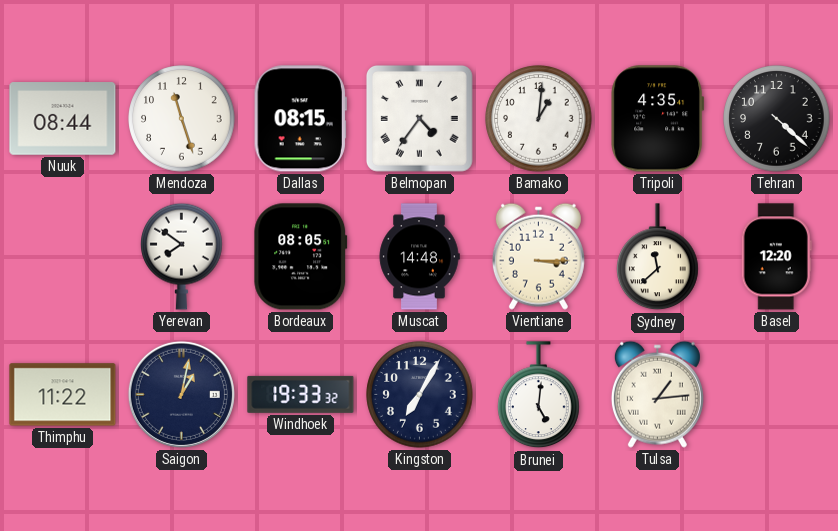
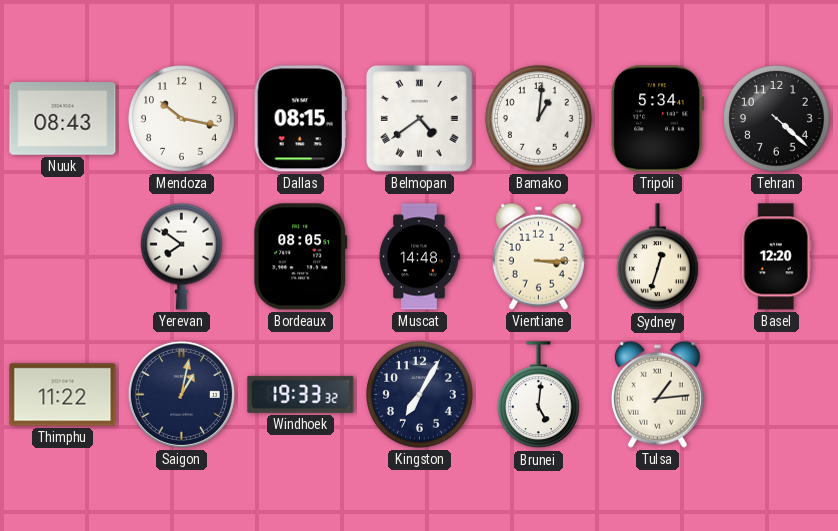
Nuuk: 08:44 -> 08:43
Mendoza: 11:27 -> 10:17
Belmopan: 4:36 -> 4:39
Tripoli: 4:35 -> 5:34
Sydney: 11:38 -> 12:33
